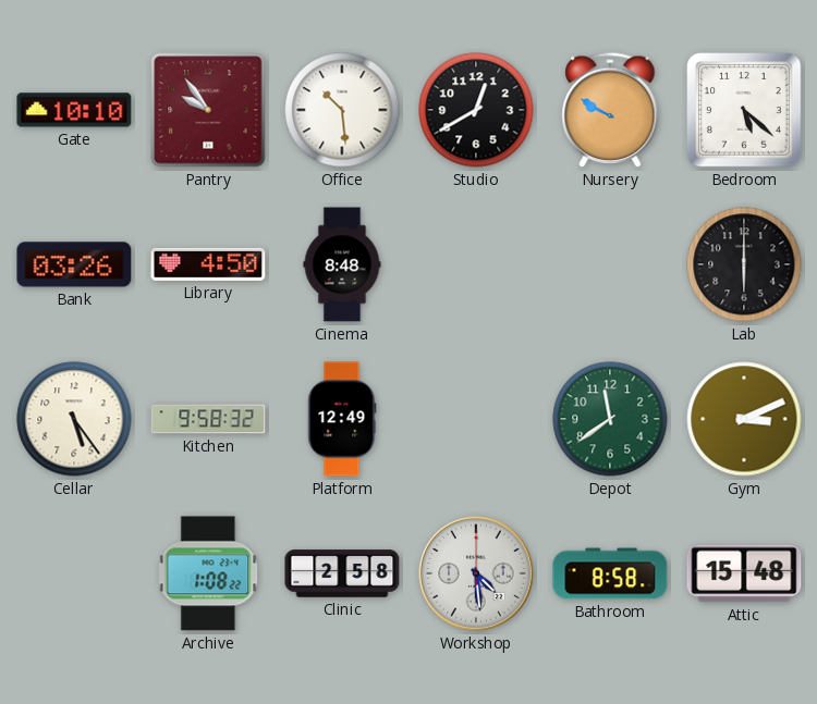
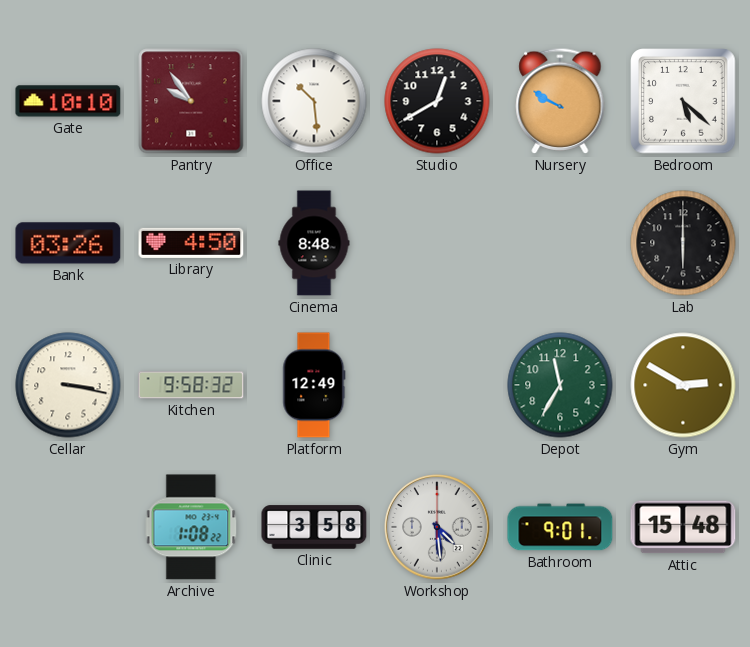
Cellar: 5:24 -> 3:17
Depot: 11:39 -> 11:35
Gym: 3:11 -> 2:50
Clinic: 2:58 -> 3:58
Bathroom: 8:58 -> 9:01
